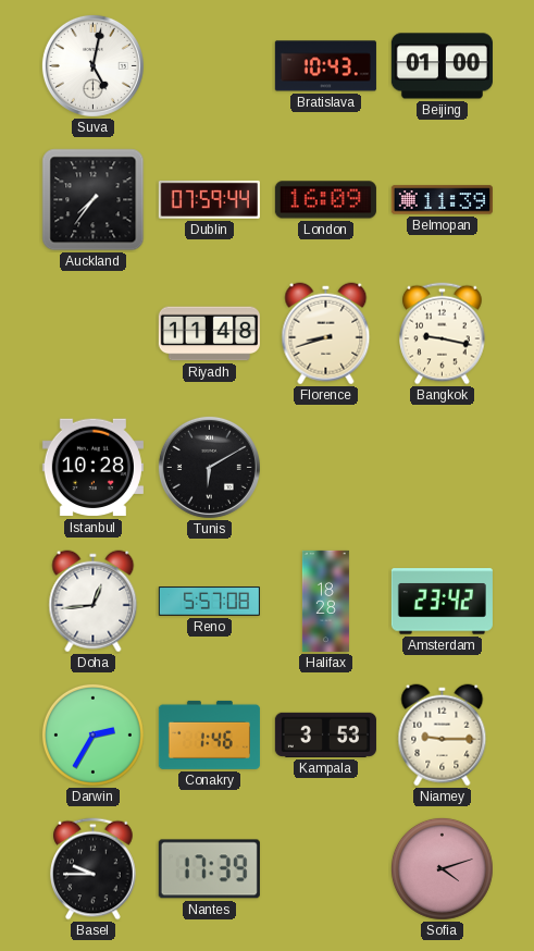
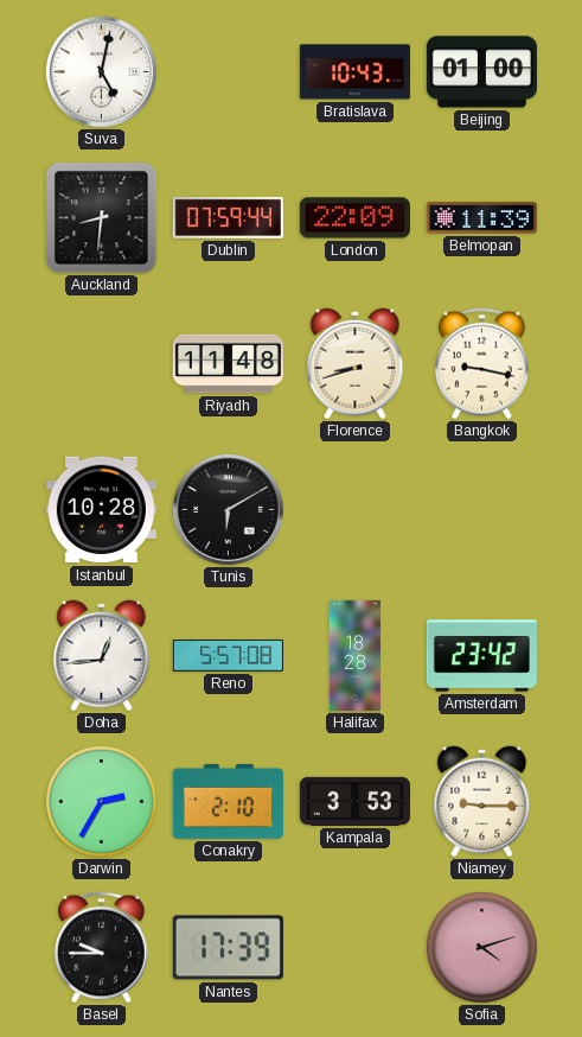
Auckland: 7:36 -> 8:31
London: 16:09 -> 22:09
Conakry: 1:46 -> 2:10
